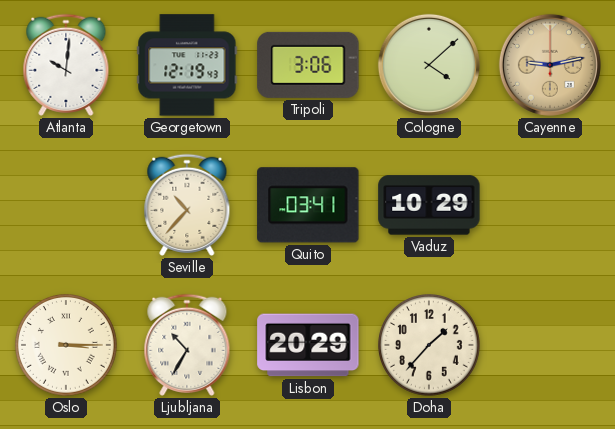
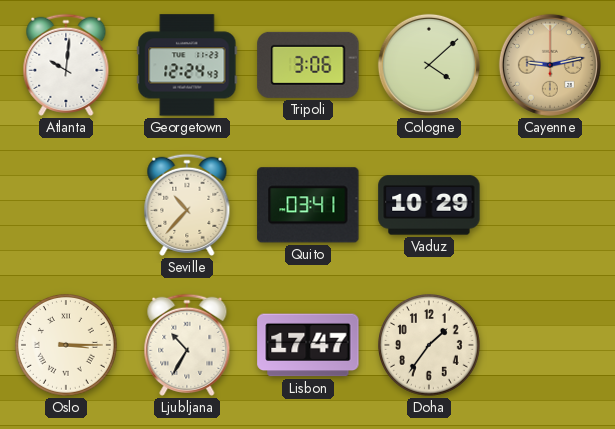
Georgetown: 12:19 -> 12:24
Lisbon: 20:29 -> 17:47
Doha: 1:37 -> 1:36
